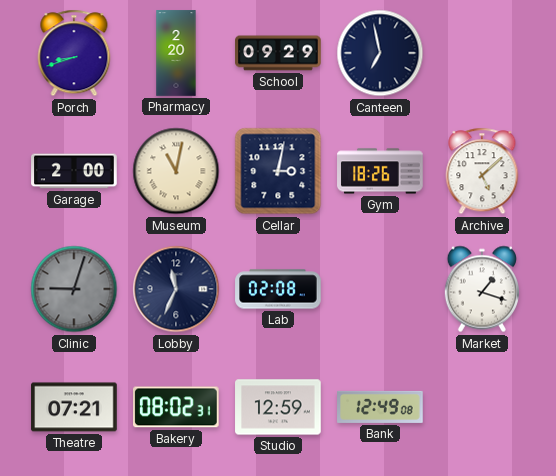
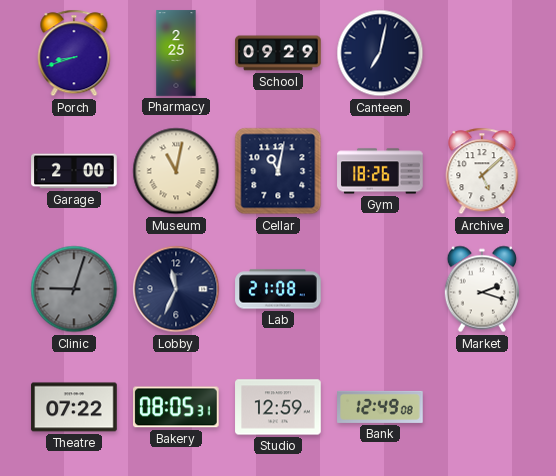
Pharmacy: 2:20 -> 2:25
Canteen: 6:58 -> 7:02
Cellar: 3:02 -> 11:02
Lab: 02:08 -> 21:08
Market: 1:18 -> 2:18
Theatre: 07:21 -> 07:22
Bakery: 08:02 -> 08:05
